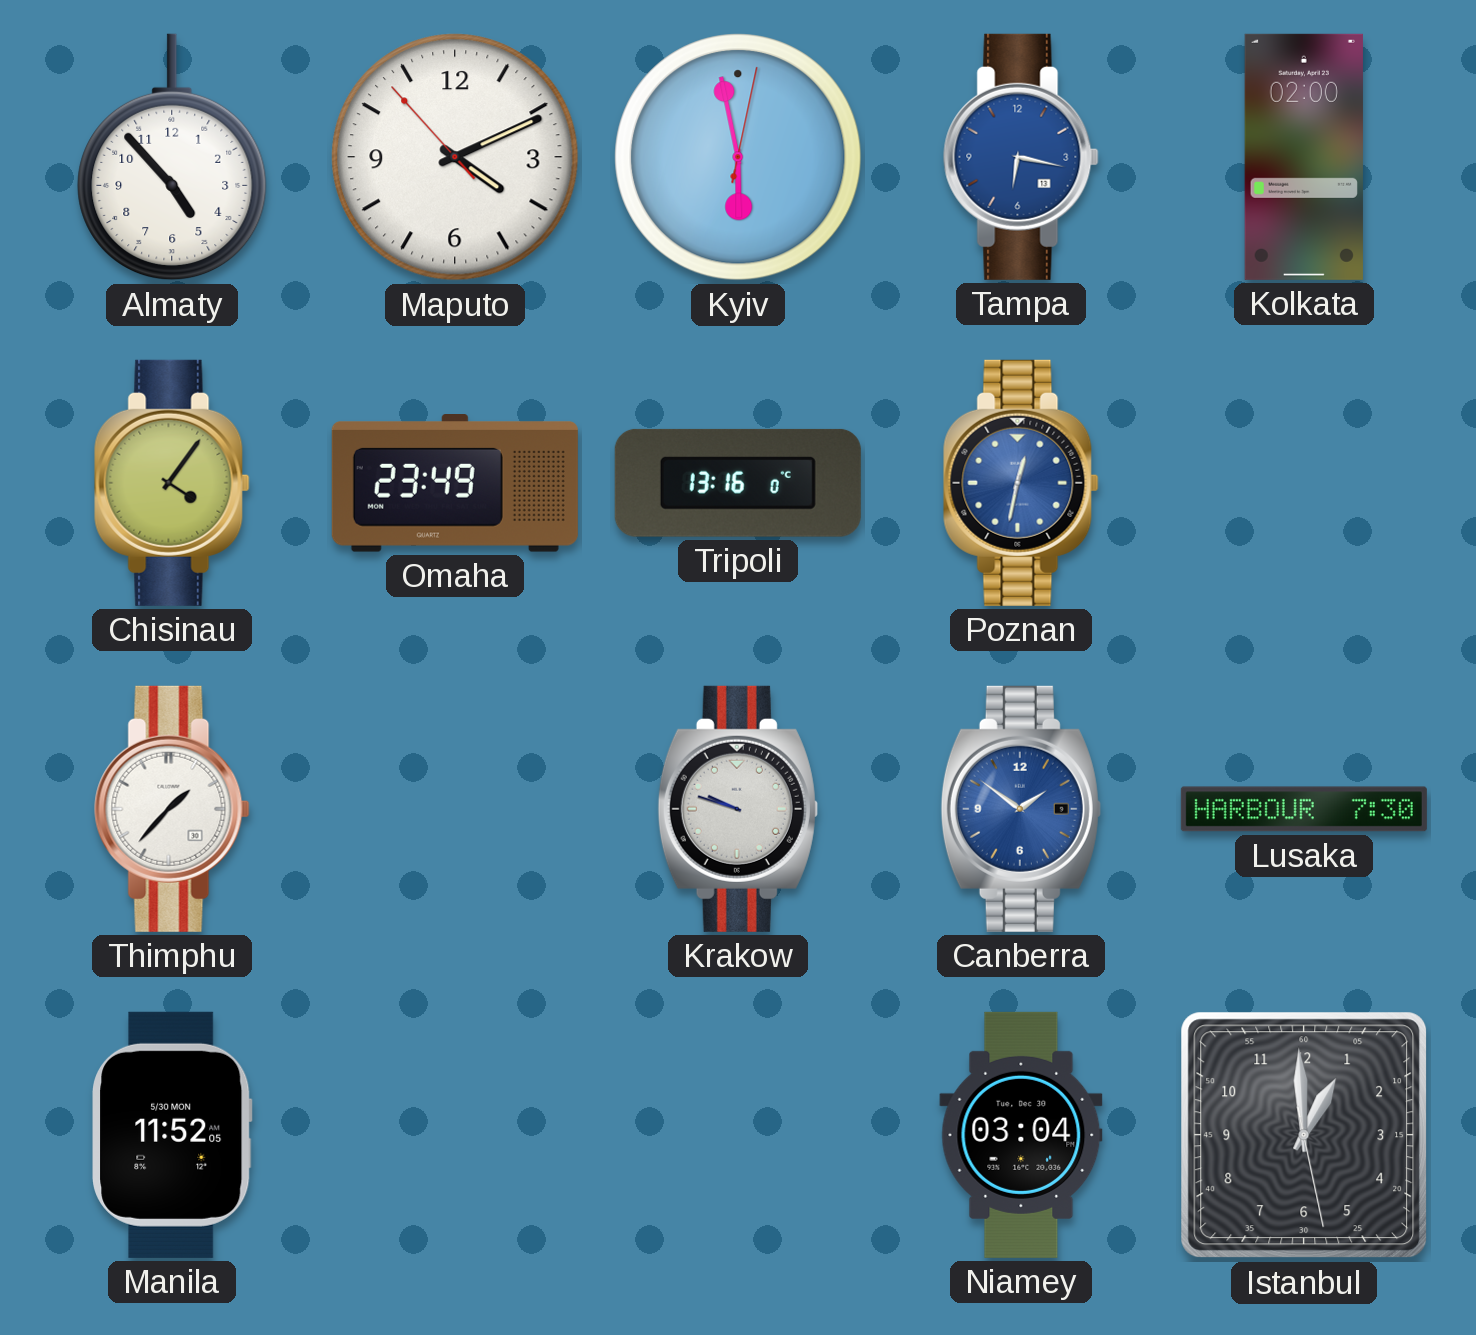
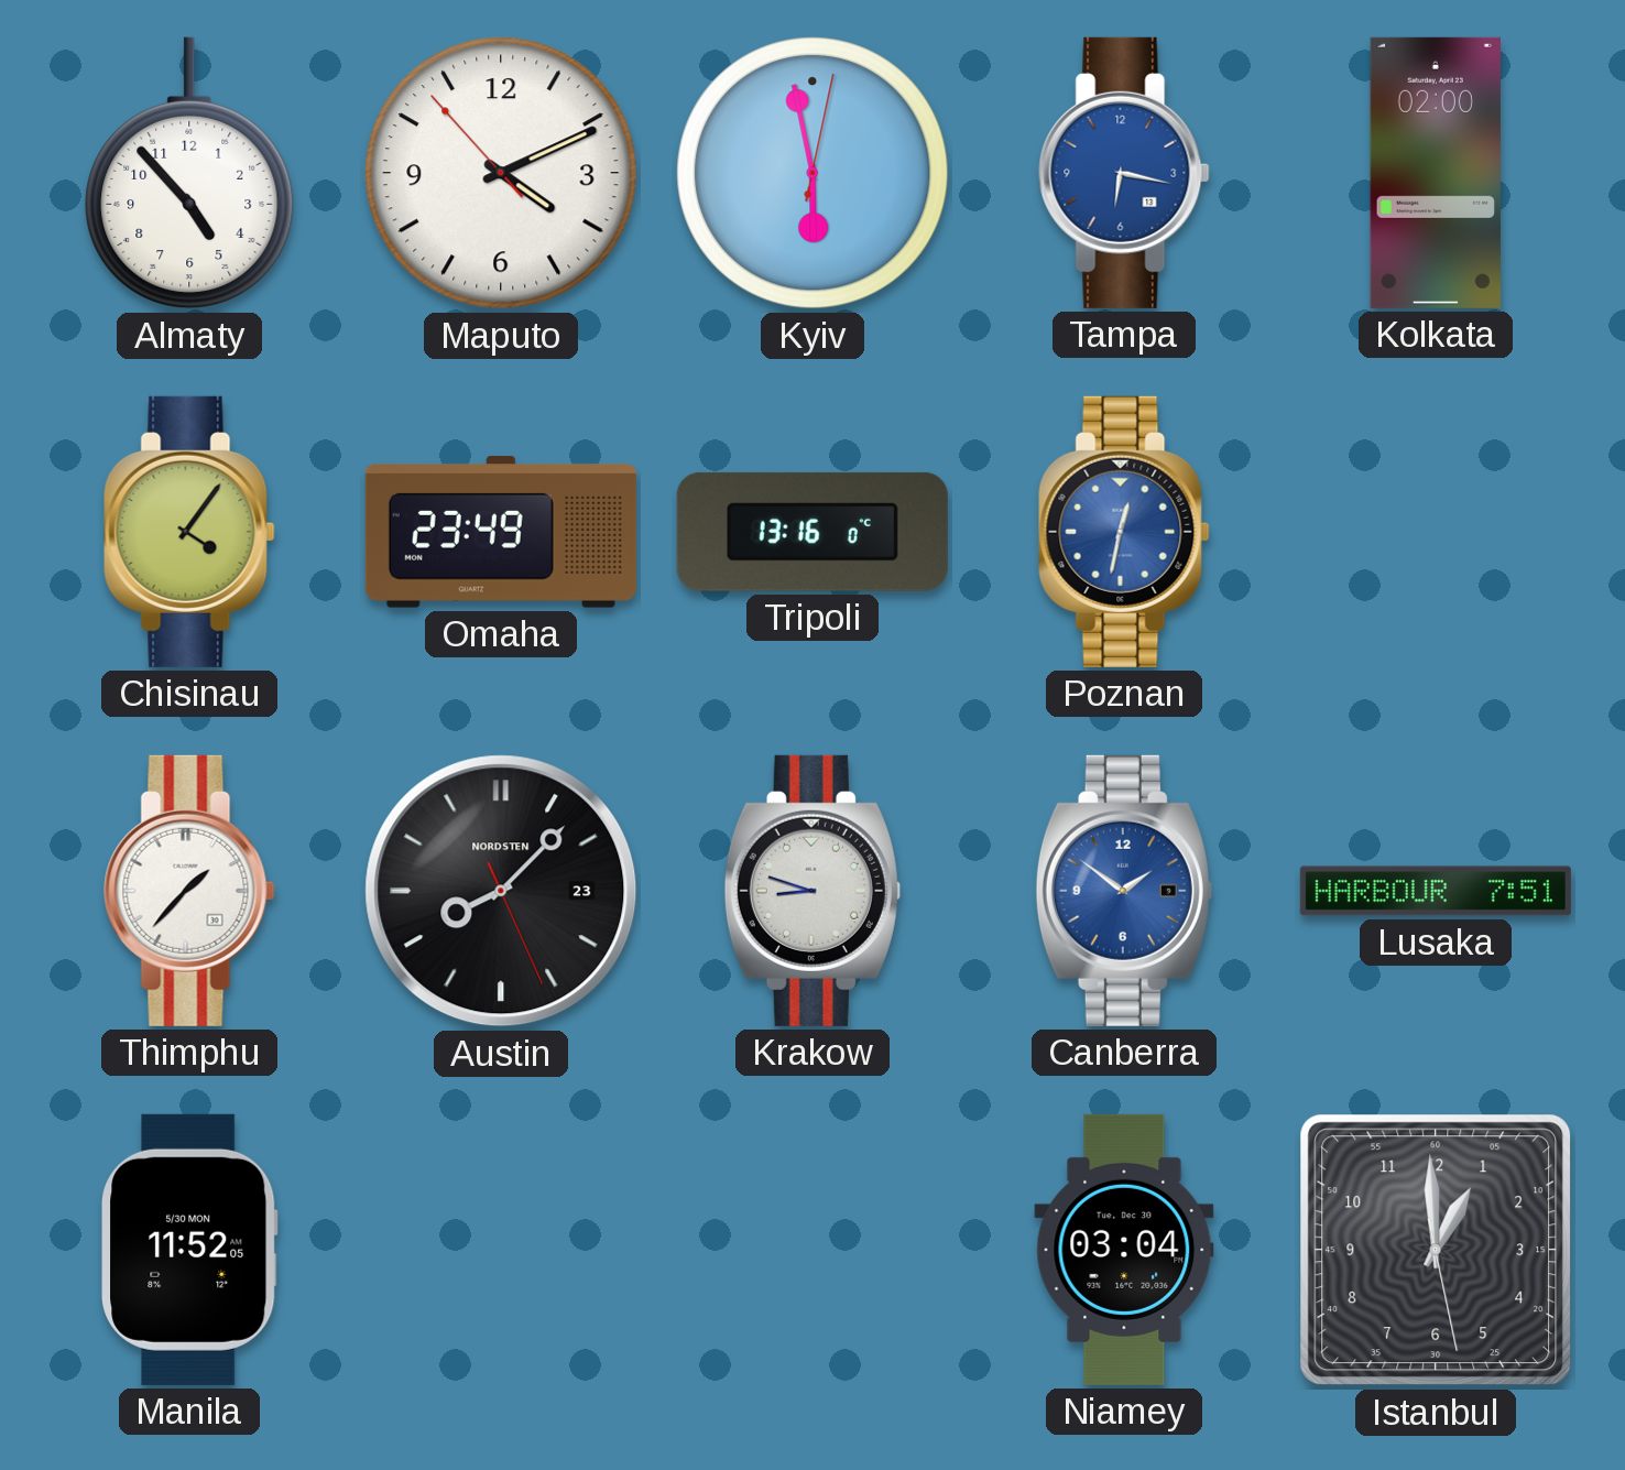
Austin: none -> 8:07
Krakow: 9:48 -> 8:48
Lusaka: 7:30 -> 7:51
